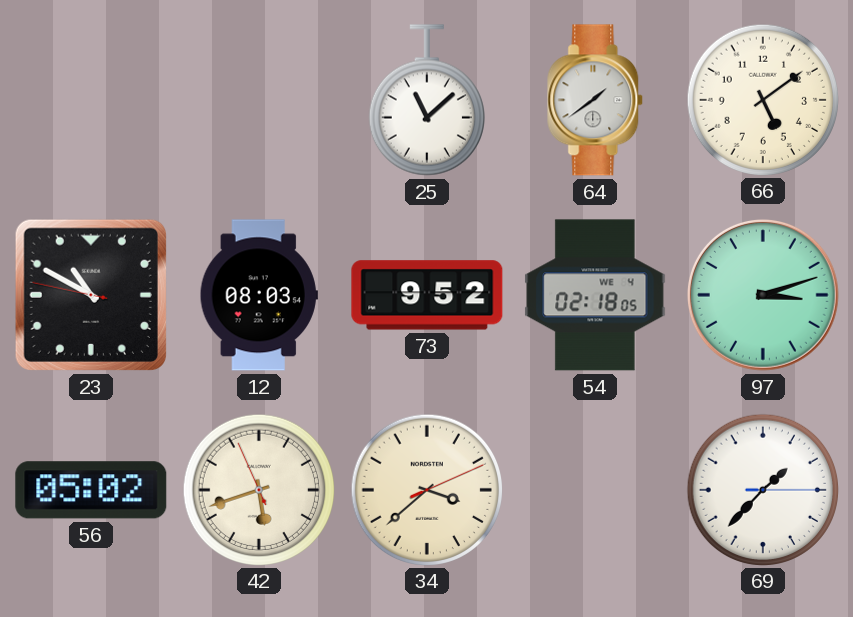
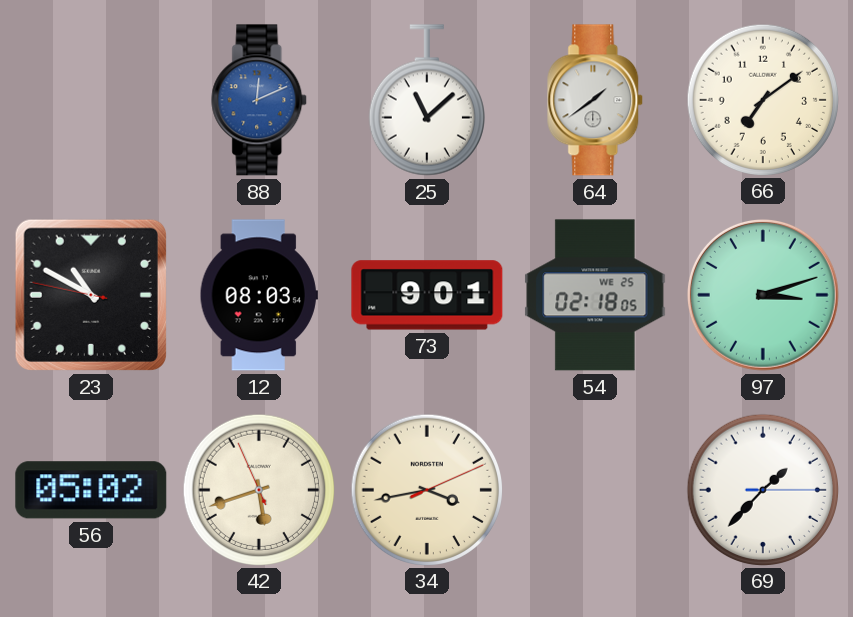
88: none -> 12:11
66: 5:09 -> 7:09
73: 9:52 -> 9:01
54 date: WE 4 -> WE 25
34: 3:38 -> 3:43
